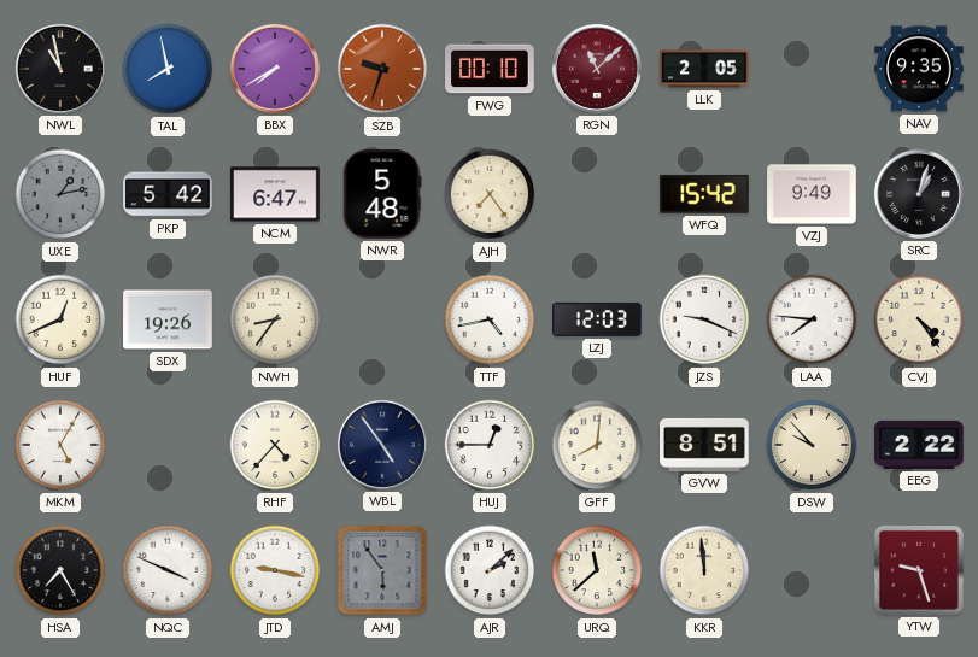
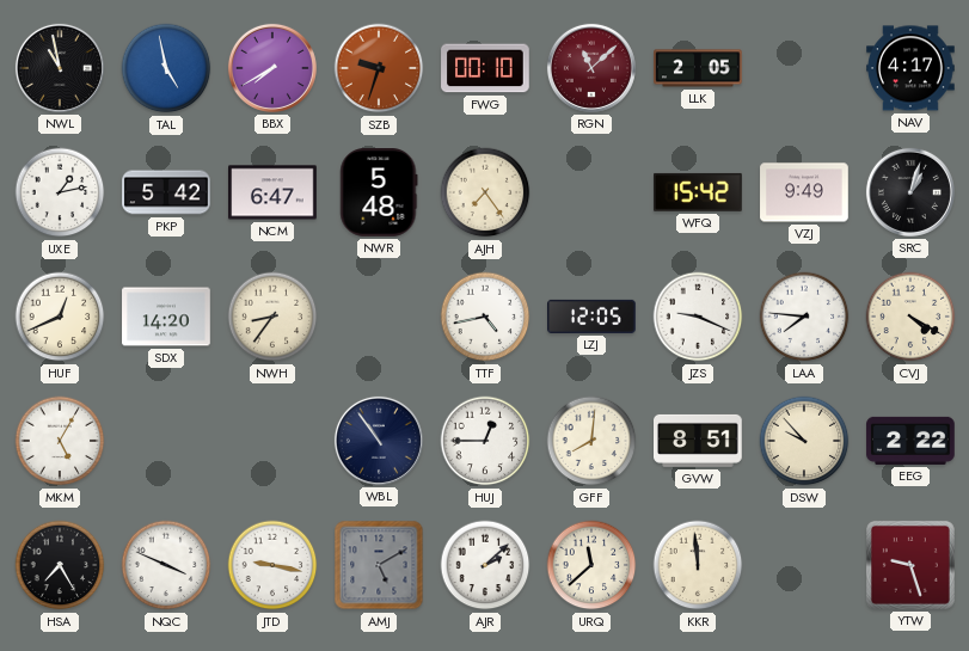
TAL: 7:58 -> 4:58
NAV: 9:35 -> 4:17
UXE dial: grey -> white
SDX: 19:26 -> 14:20
LZJ: 12:03 -> 12:05
CVJ: 4:24 -> 4:20
RHF: 4:37 -> none
WBL: 4:54 -> 10:54
AMJ: 5:54 -> 5:10
